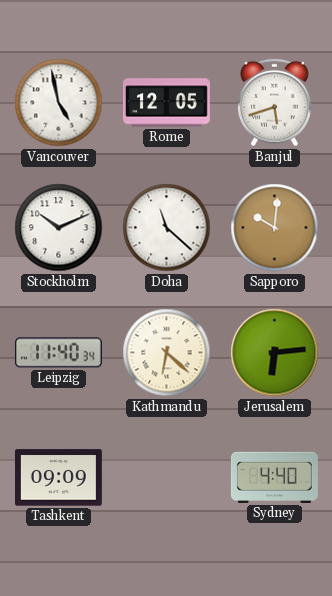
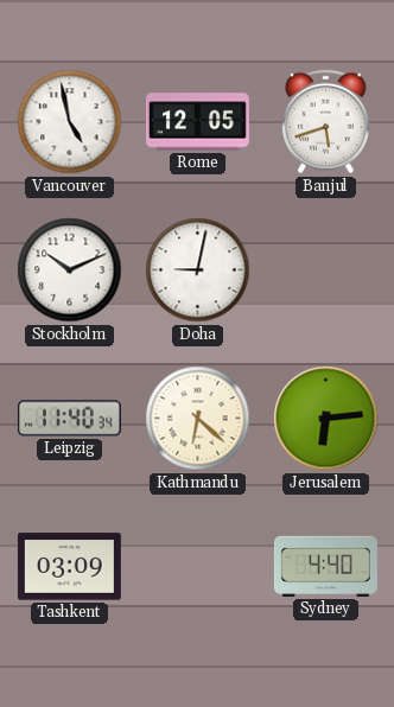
Doha: 11:22 -> 9:02
Sapporo: 10:01 -> none
Tashkent: 09:09 -> 03:09
